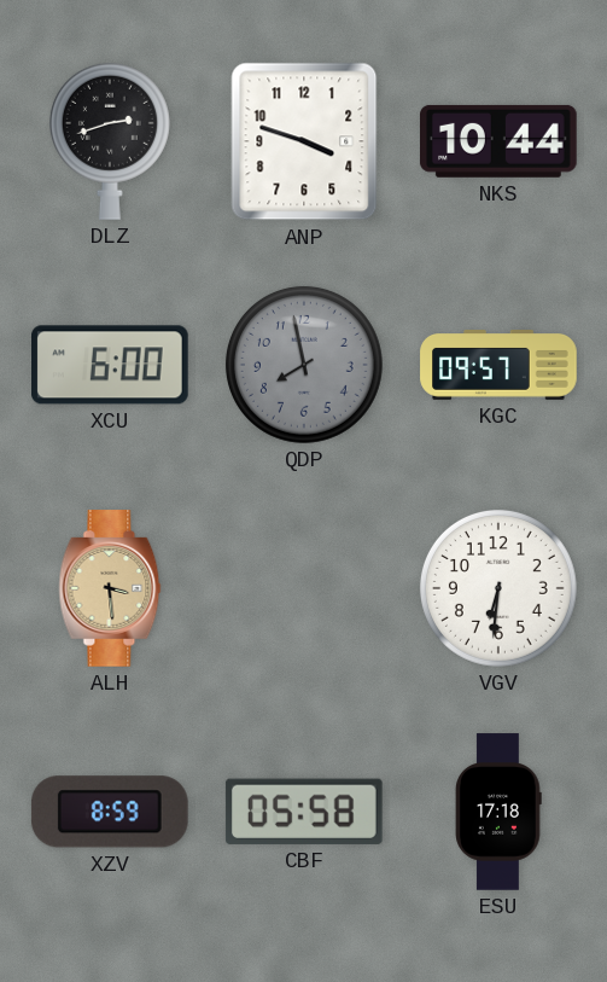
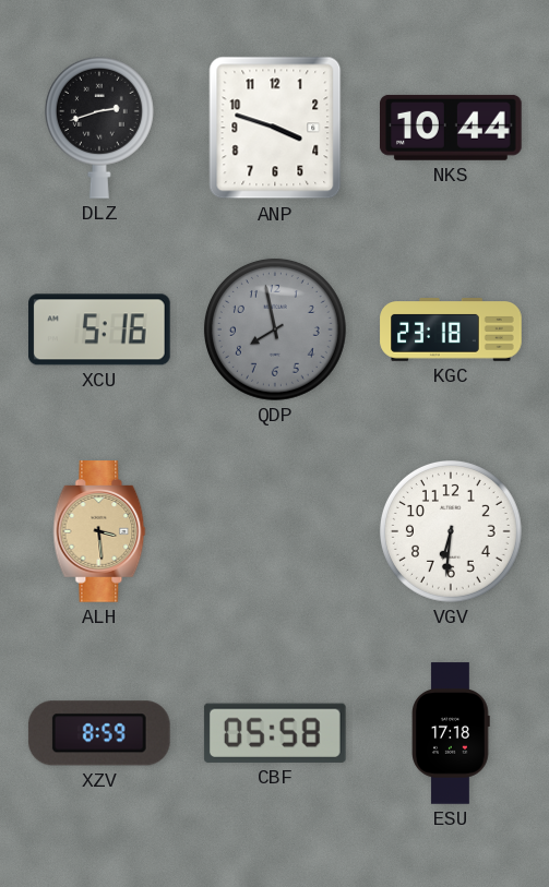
XCU: 6:00 -> 5:16
KGC: 09:57 -> 23:18
